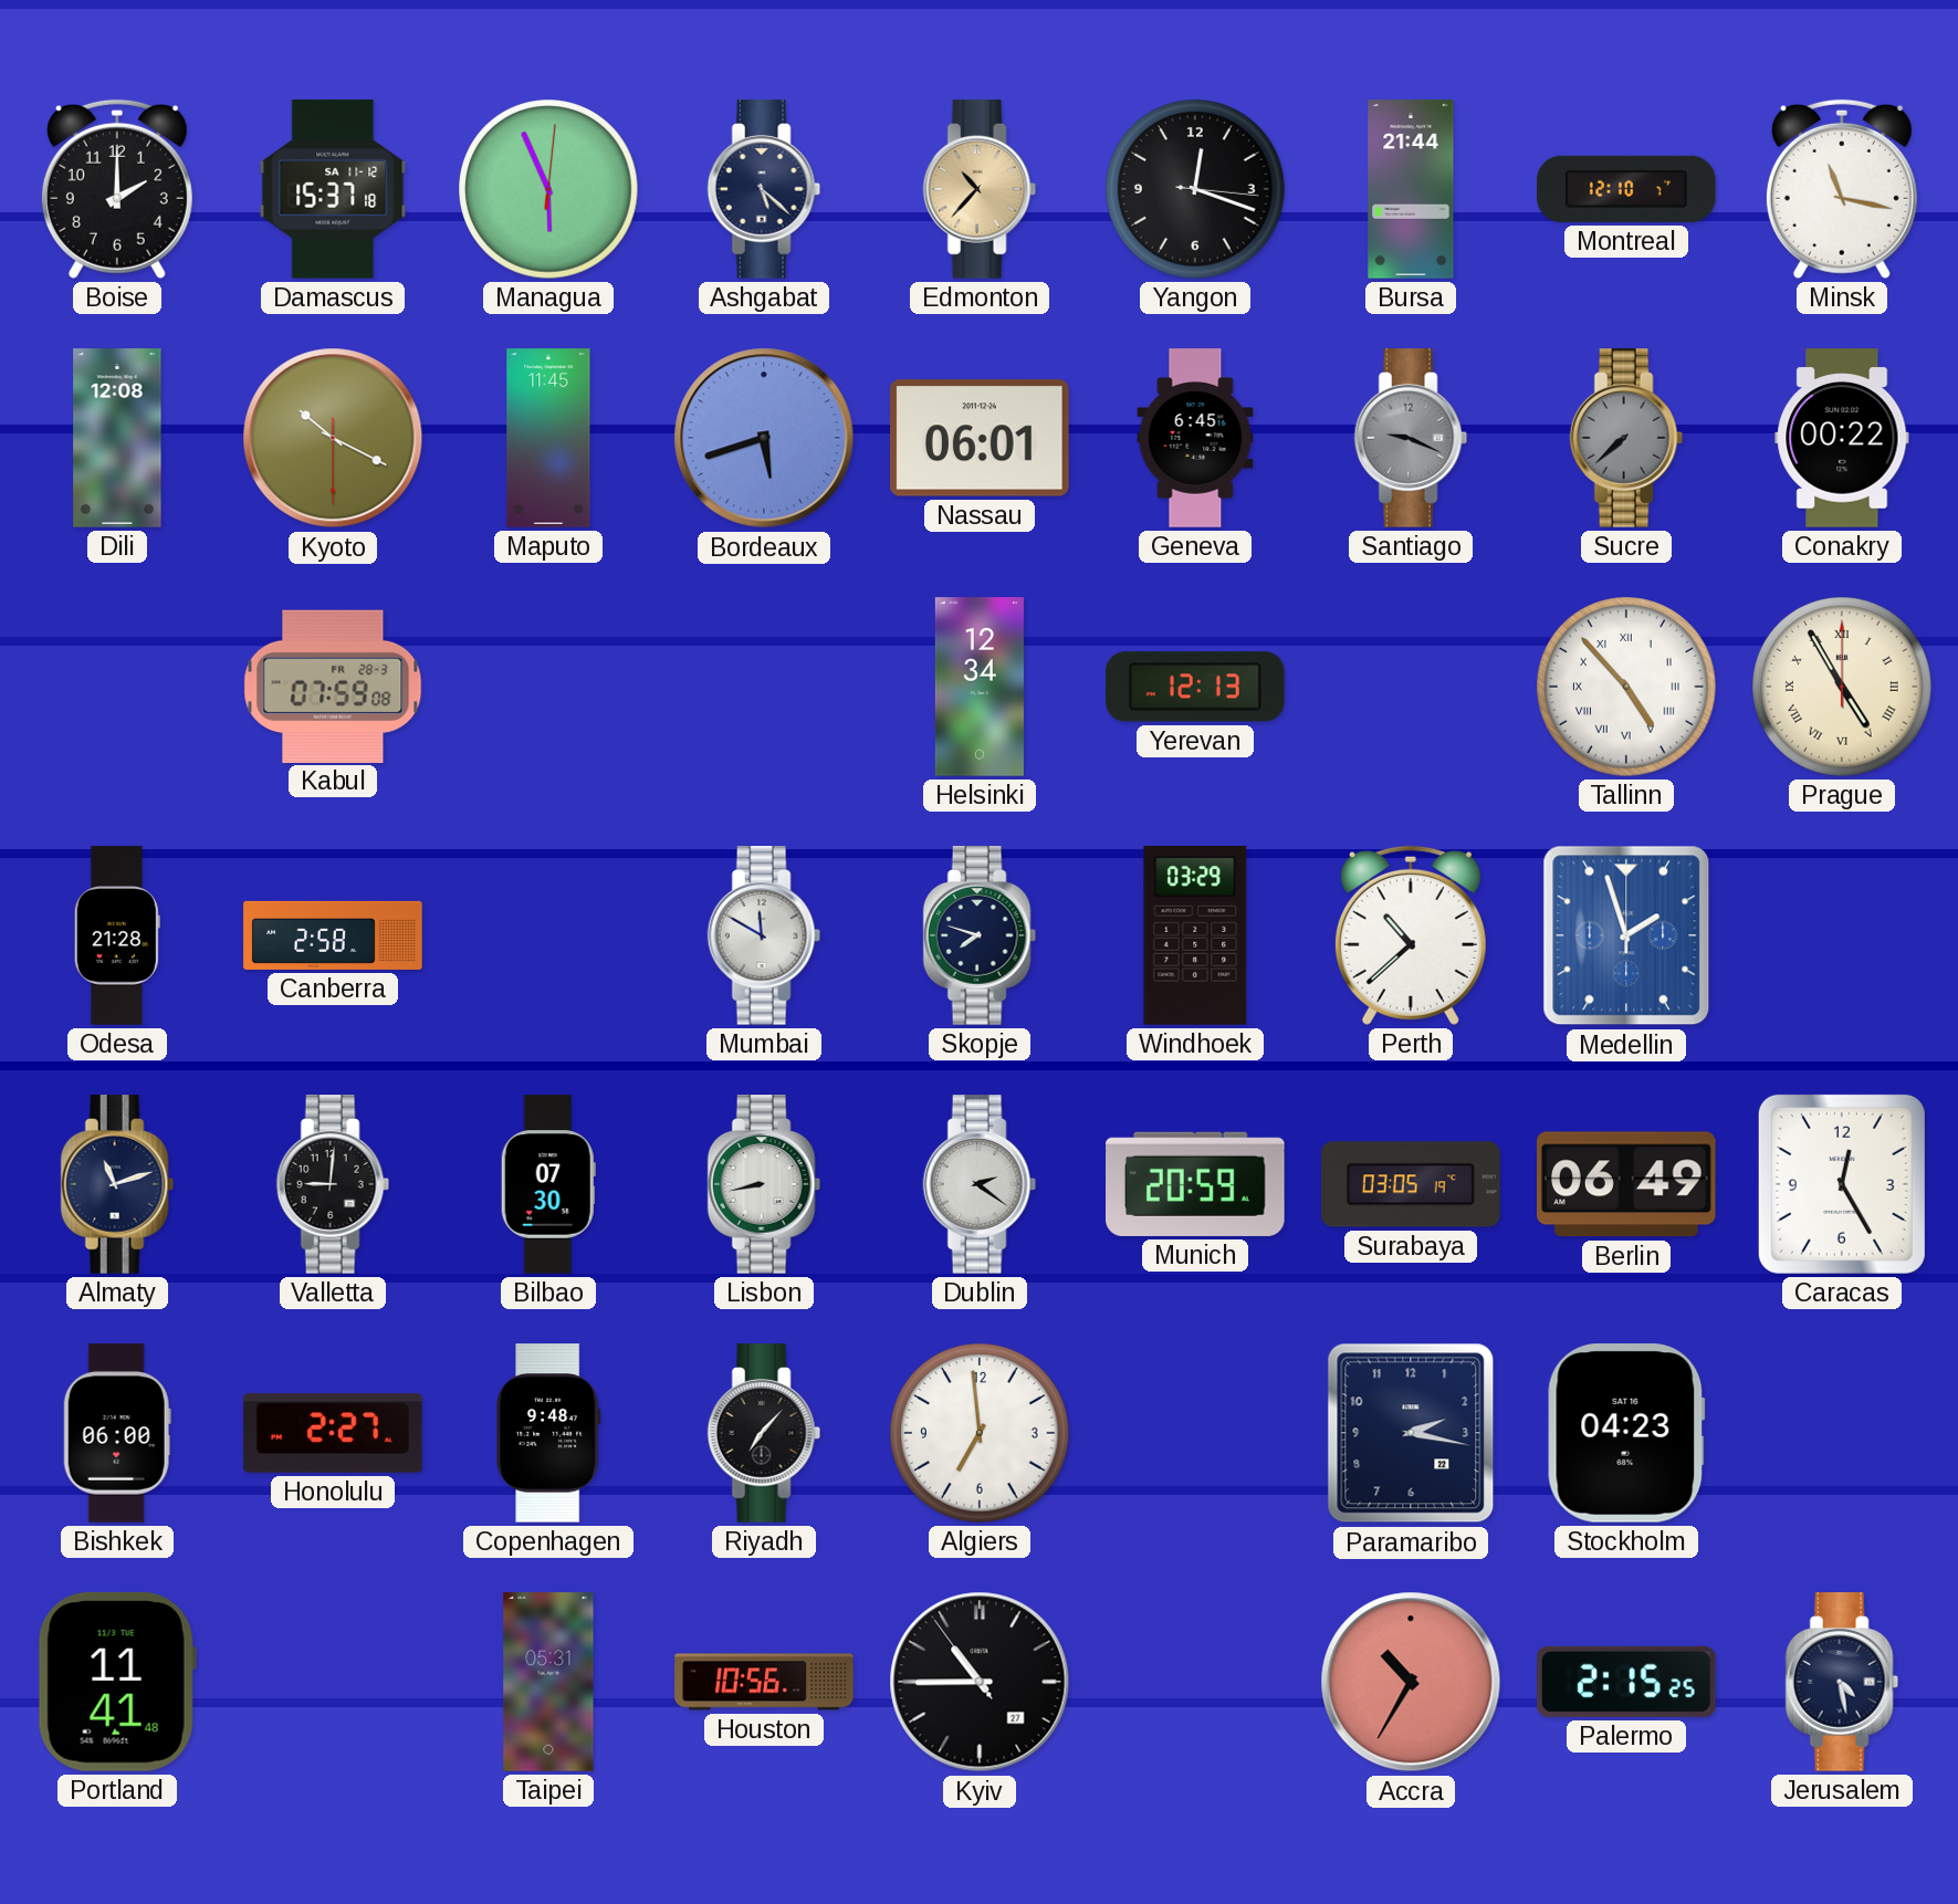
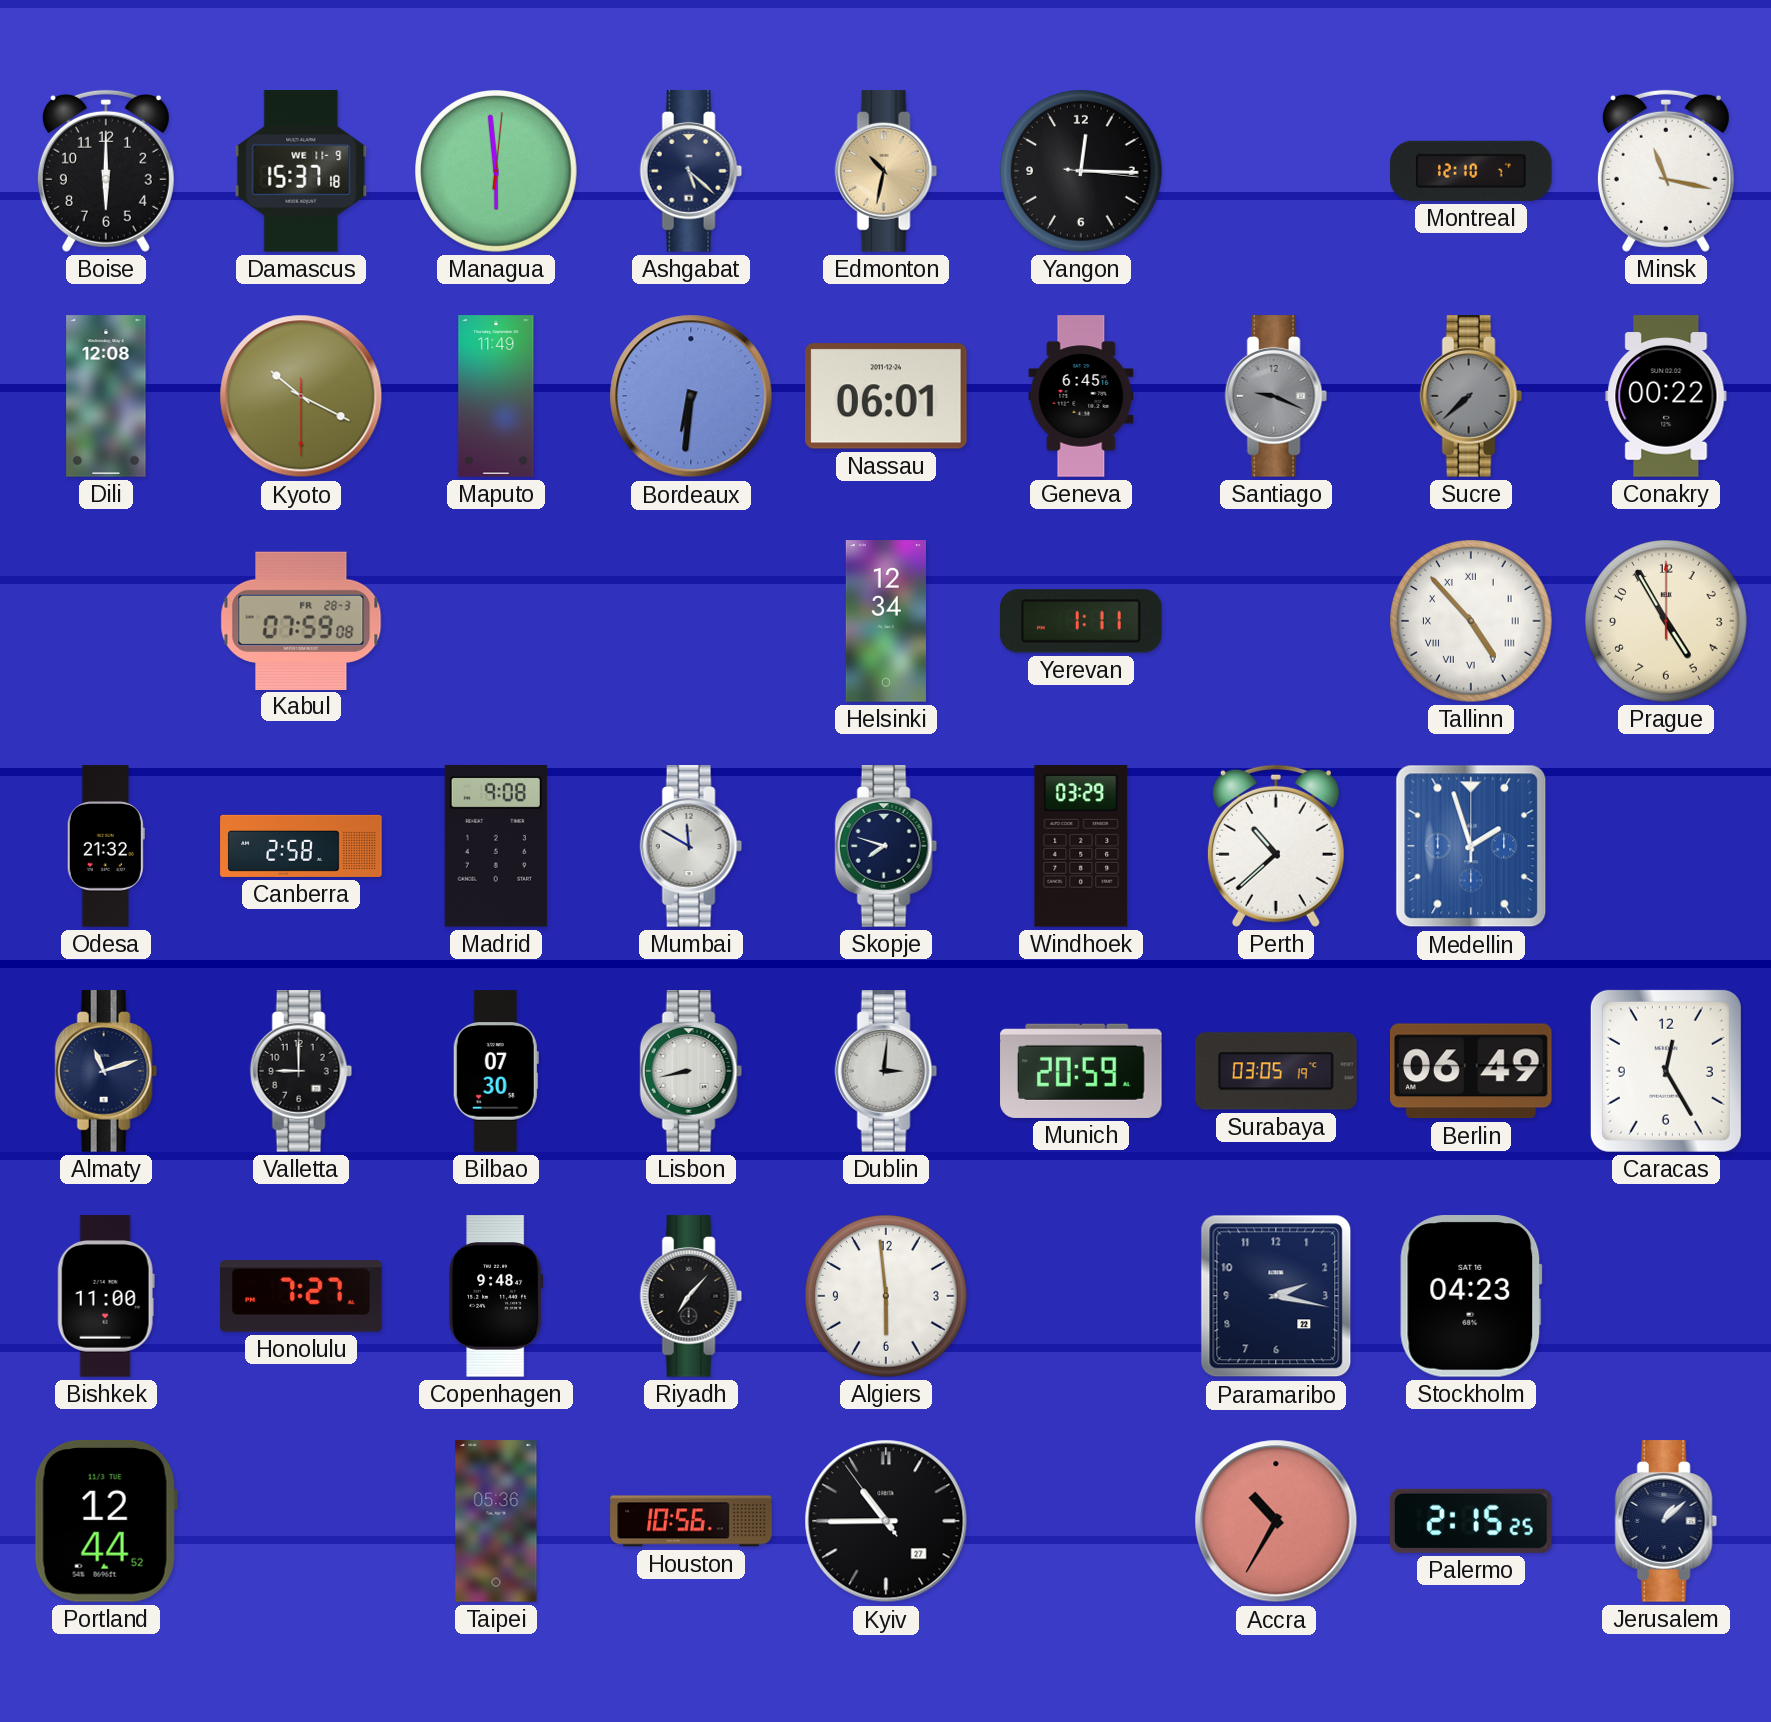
Boise: 2:00 -> 6:00
Damascus date: SA 11-12 -> WE 11-9
Managua: 5:56 -> 5:59
Edmonton: 10:37 -> 10:32
Yangon: 12:18 -> 12:15
Bursa: 21:44 -> none
Maputo: 11:45 -> 11:49
Bordeaux: 5:42 -> 6:31
Yerevan: 12:13 -> 1:11
Prague numerals: Roman -> Arabic
Odesa: 21:28 -> 21:32
Madrid: none -> 9:08
Valletta: 9:01 -> 9:00
Dublin: 2:21 -> 3:01
Bishkek: 06:00 -> 11:00
Honolulu: 2:27 -> 7:27
Algiers: 6:59 -> 5:59
Portland: 11:41 -> 12:44
Taipei: 05:31 -> 05:36
Jerusalem: 4:28 -> 1:08
